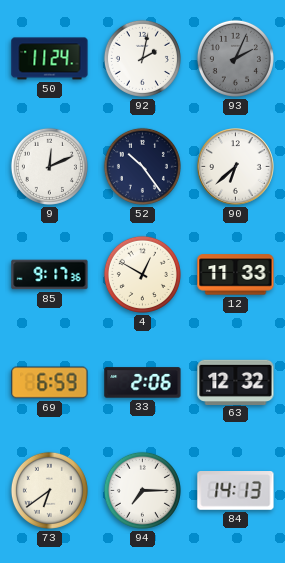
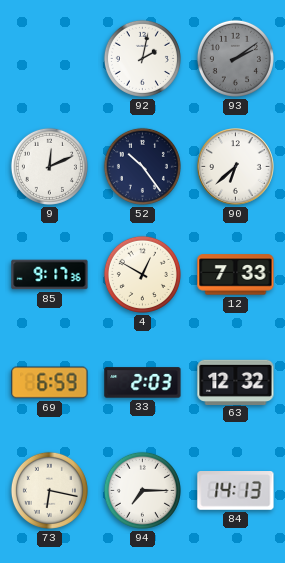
50: 11:24 -> none
93: 2:04 -> 2:09
12: 11:33 -> 7:33
33: 2:06 -> 2:03
73: 6:39 -> 6:17
